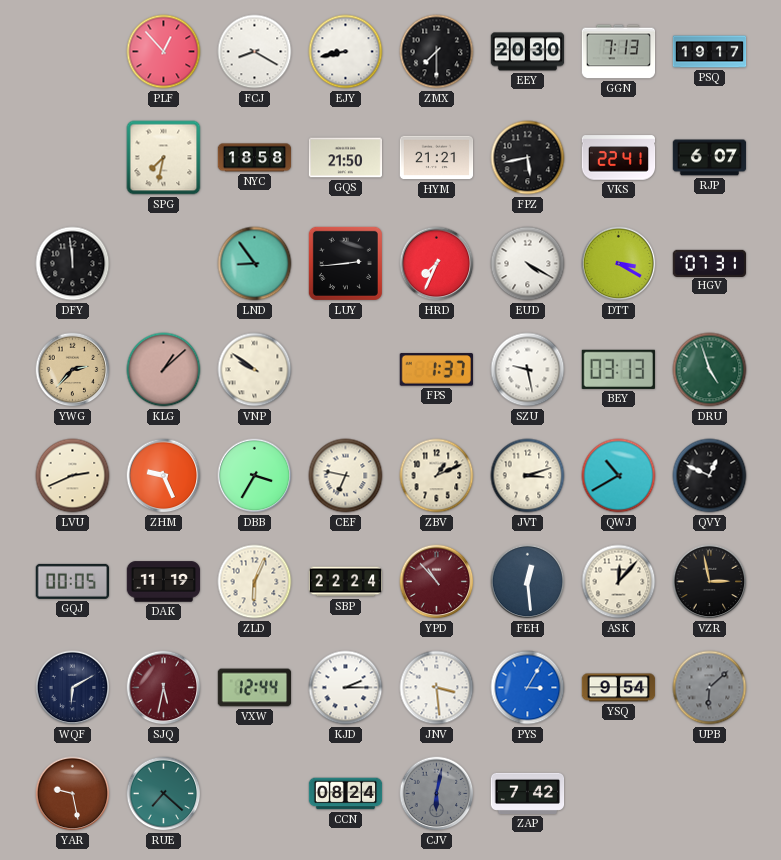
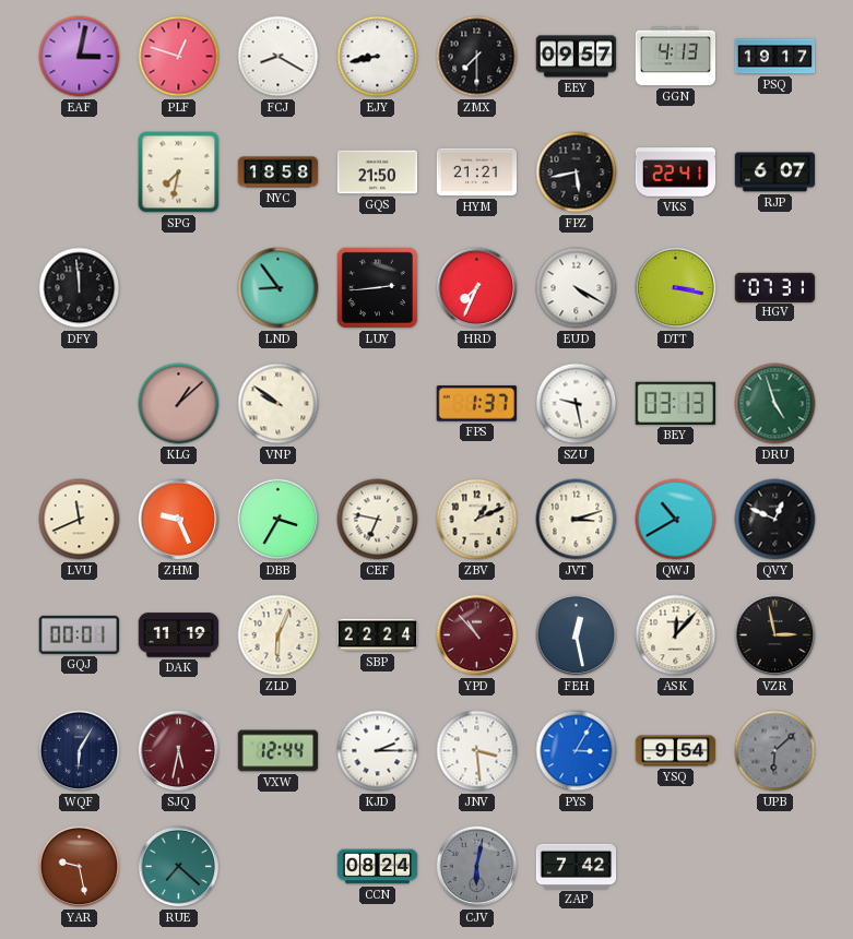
EAF: none -> 3:02
PLF: 12:53 -> 12:48
EEY: 20:30 -> 09:57
GGN: 7:13 -> 4:13
DTT: 3:20 -> 3:17
YWG: 2:37 -> none
LVU: 2:41 -> 11:41
GQJ: 00:05 -> 00:01
FEH: 12:29 -> 12:28
WQF: 6:10 -> 6:05
